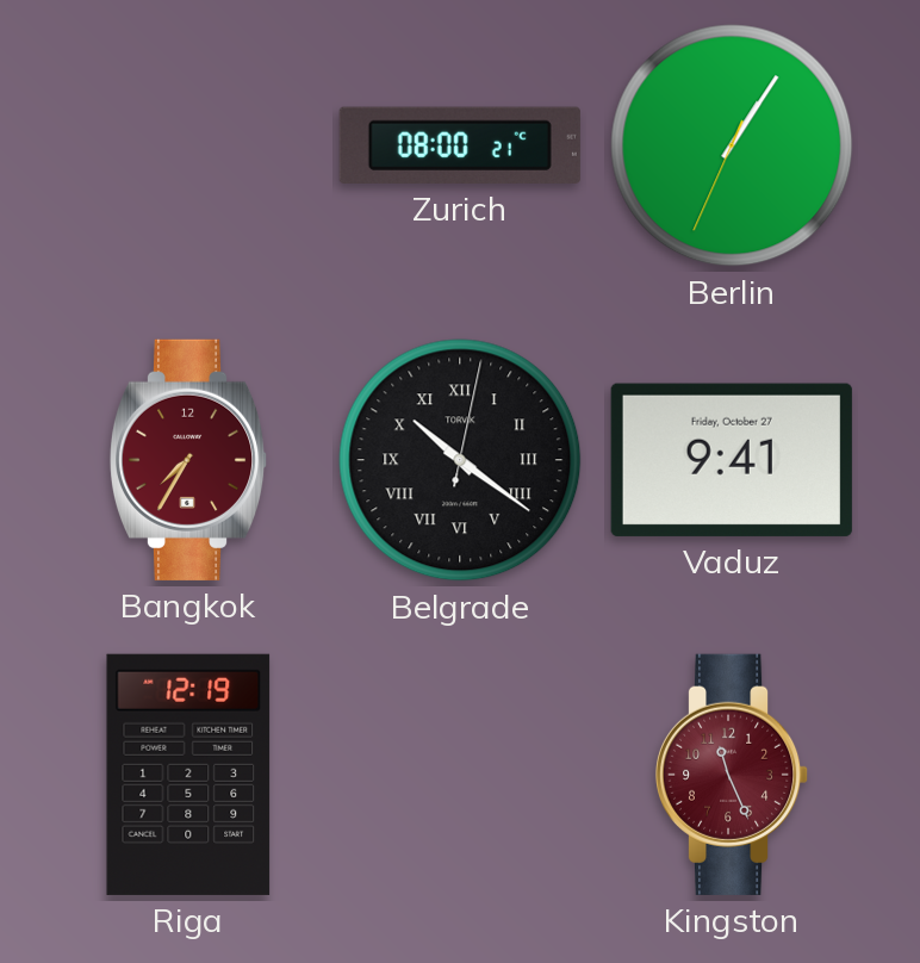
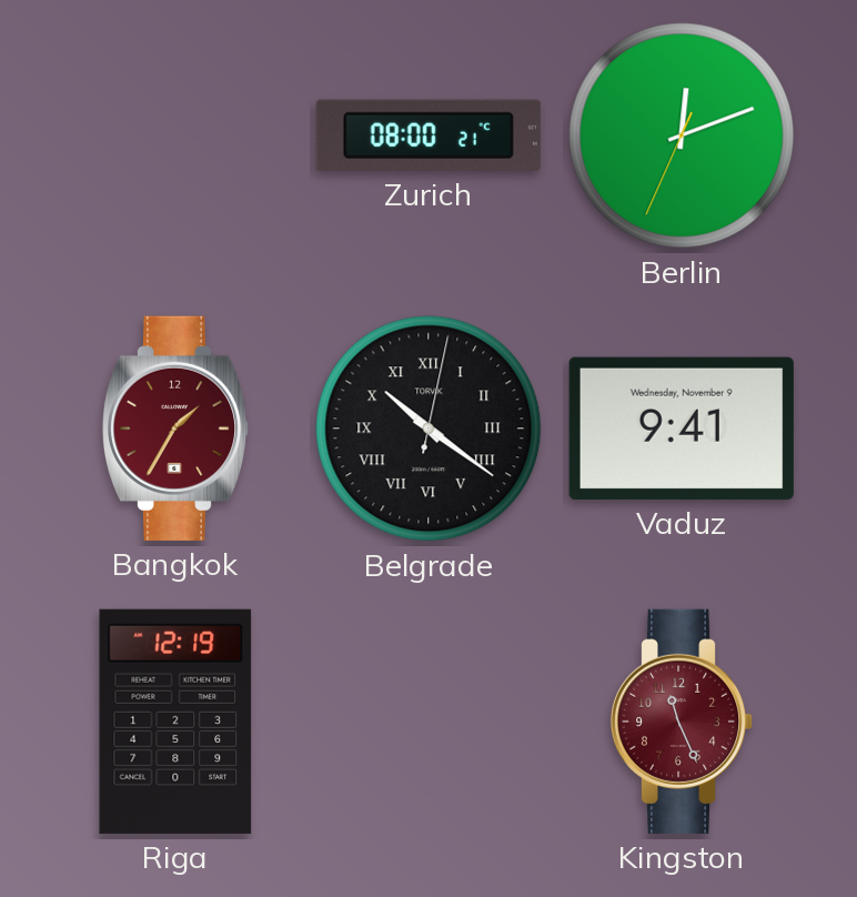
Berlin: 1:05 -> 12:11
Bangkok: 7:35 -> 1:35
Vaduz date: Friday, October 27 -> Wednesday, November 9
